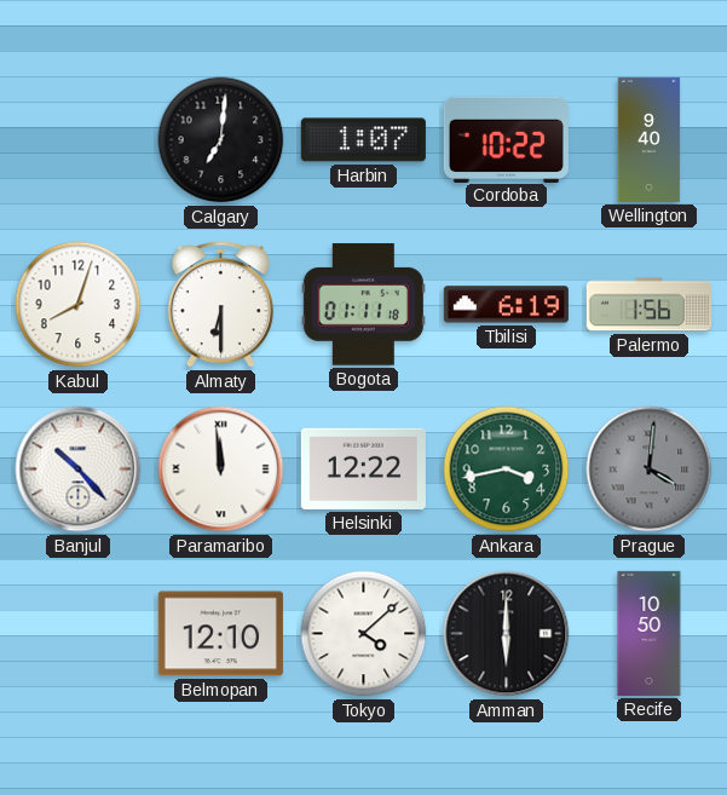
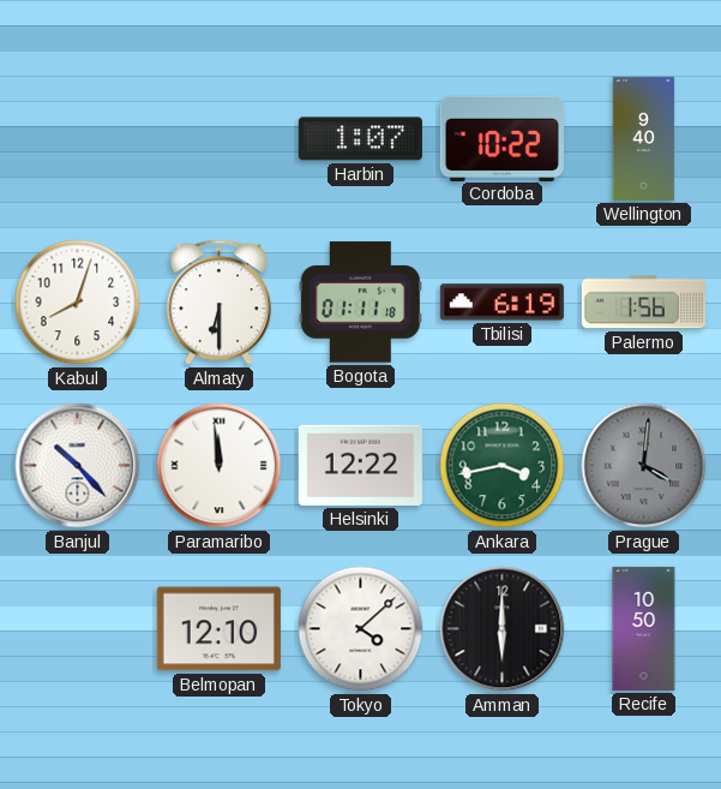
Calgary: 7:01 -> none
